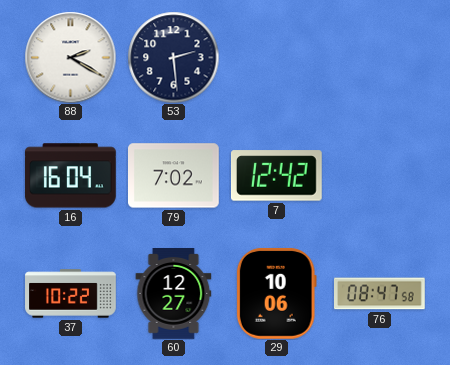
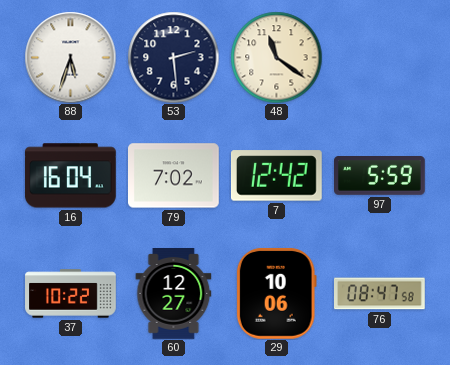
88: 2:20 -> 5:33
48: none -> 11:21
97: none -> 5:59
